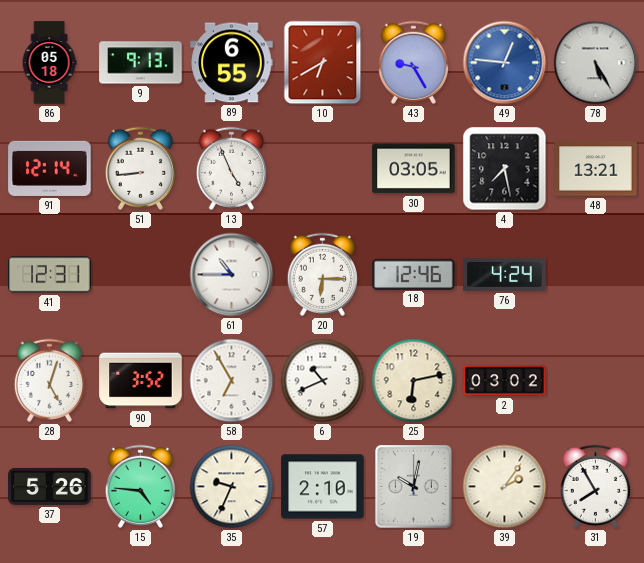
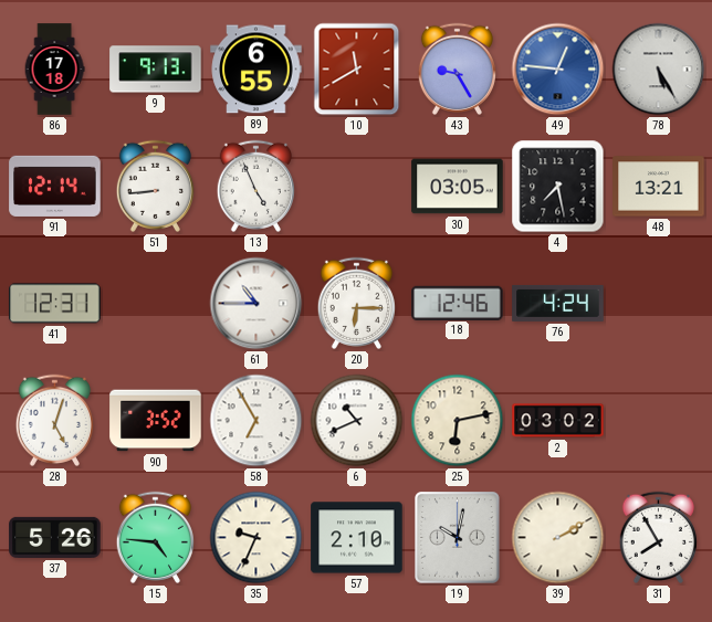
86: 05:18 -> 17:18
10: 6:40 -> 11:40
39: 2:06 -> 2:10
